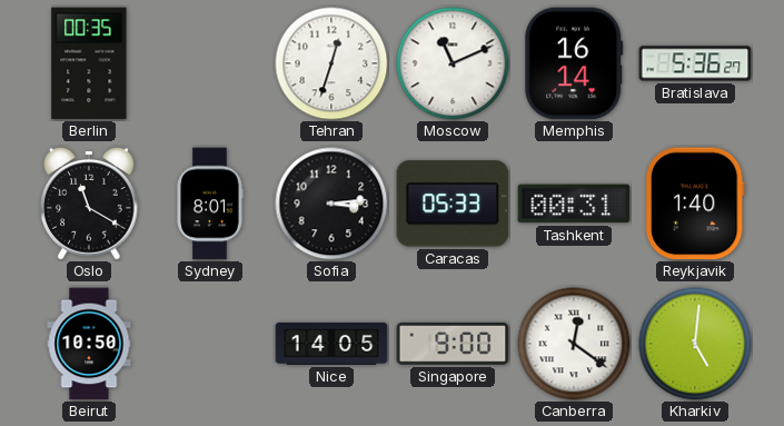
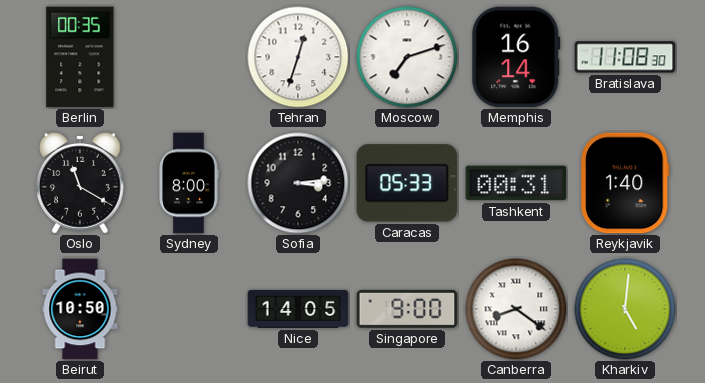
Moscow: 11:11 -> 7:12
Bratislava: 5:36 -> 11:08
Sydney: 8:01 -> 8:00
Canberra: 12:21 -> 8:21
